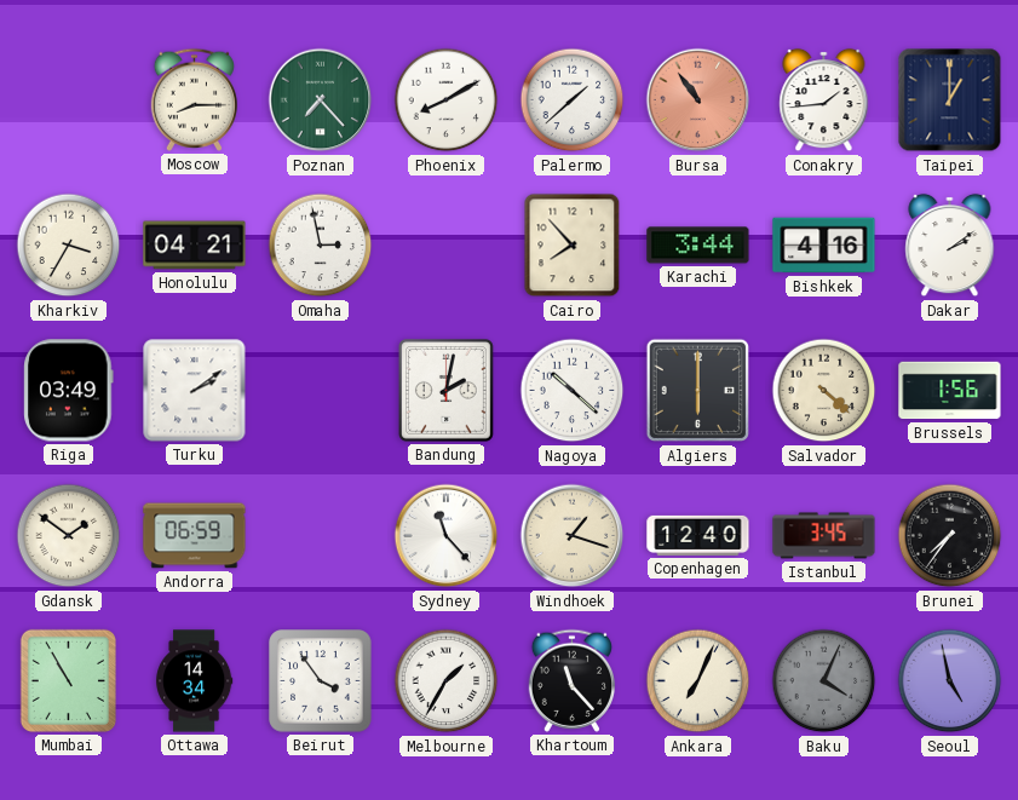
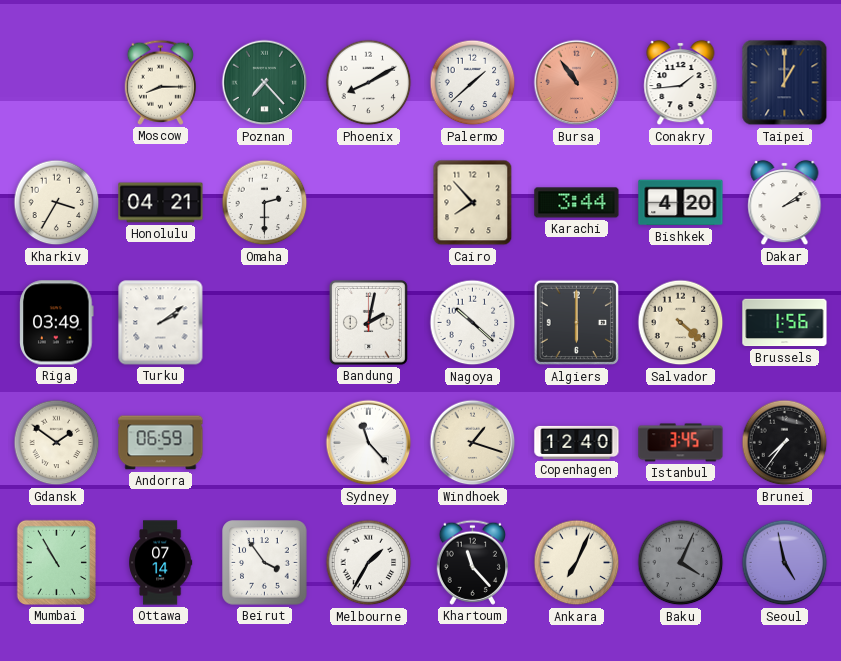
Omaha: 2:58 -> 2:30
Bishkek: 4:16 -> 4:20
Ottawa: 14:34 -> 07:14
